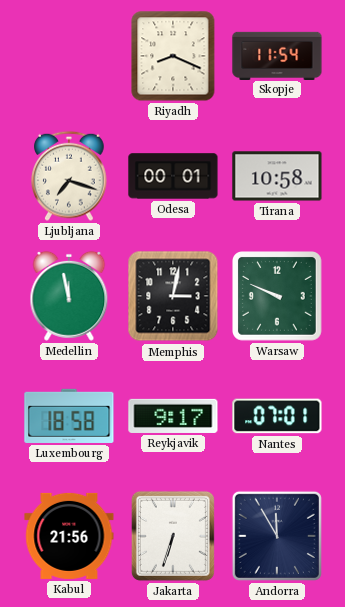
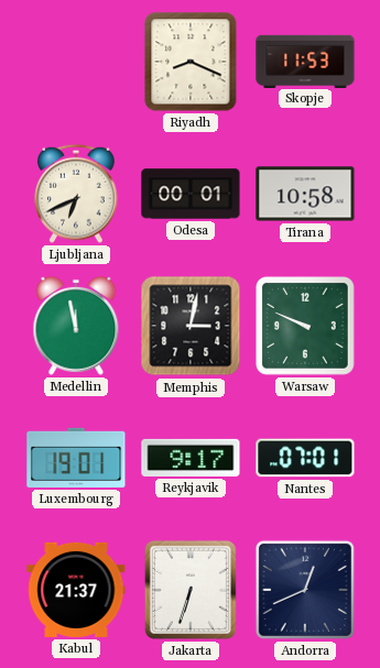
Skopje: 11:54 -> 11:53
Ljubljana: 7:18 -> 6:41
Luxembourg: 18:58 -> 19:01
Kabul: 21:56 -> 21:37
Andorra: 11:55 -> 12:41
